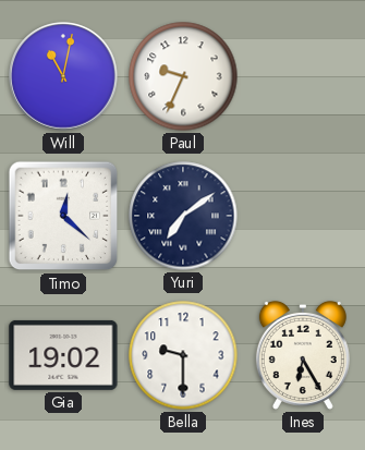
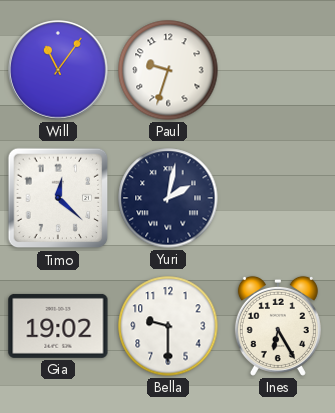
Will: 11:02 -> 11:06
Paul: 9:34 -> 9:33
Yuri: 7:09 -> 2:02
